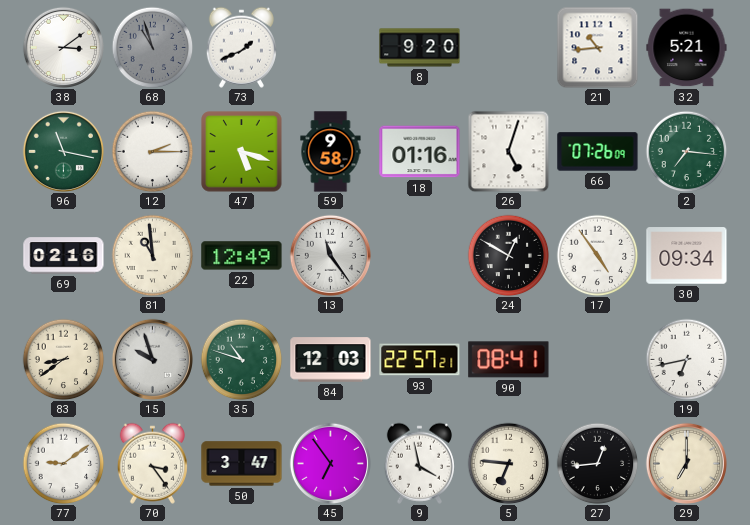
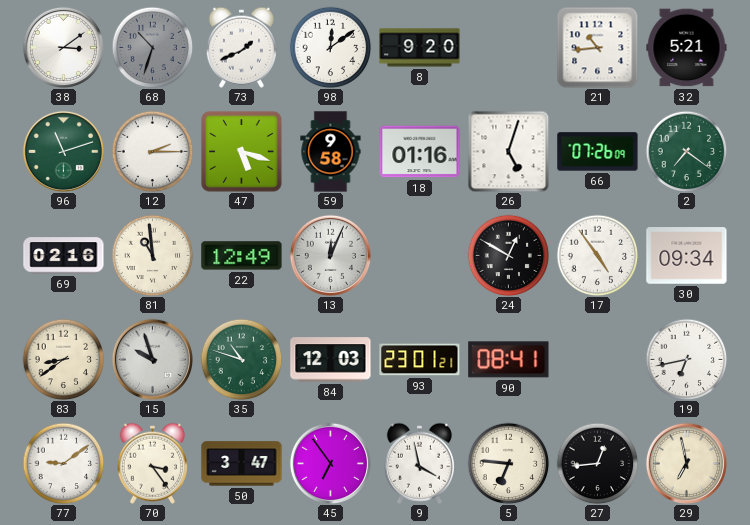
68: 10:57 -> 10:33
98: none -> 12:09
96: 11:17 -> 11:12
2: 7:16 -> 7:21
13: 11:24 -> 12:04
93: 22:57 -> 23:01
29: 7:00 -> 6:58
